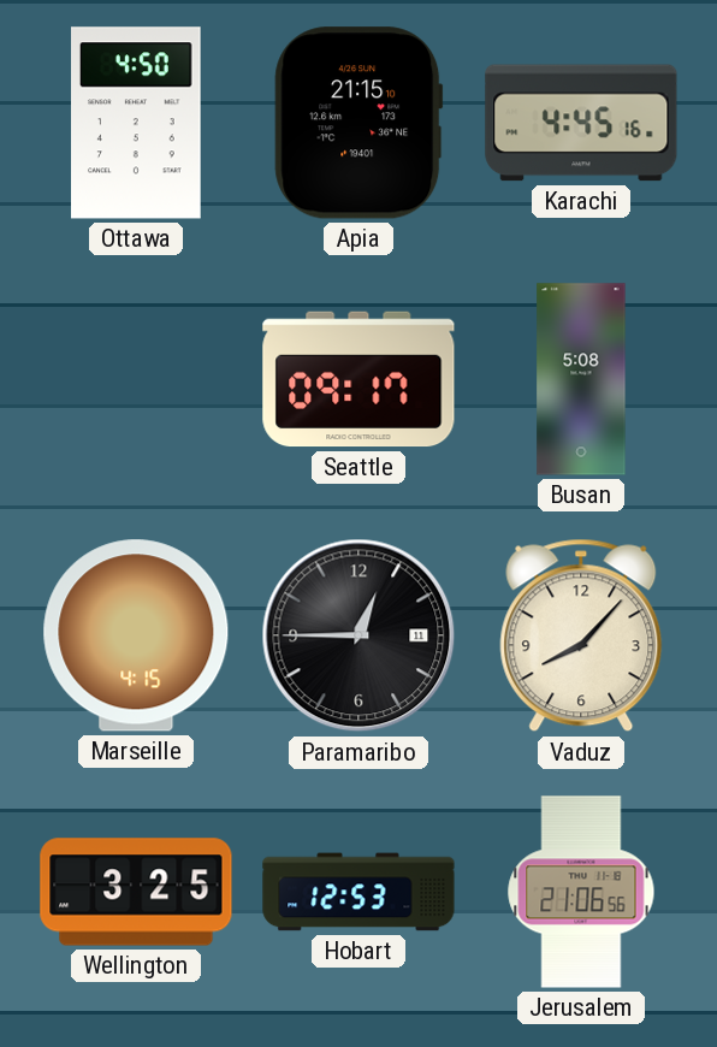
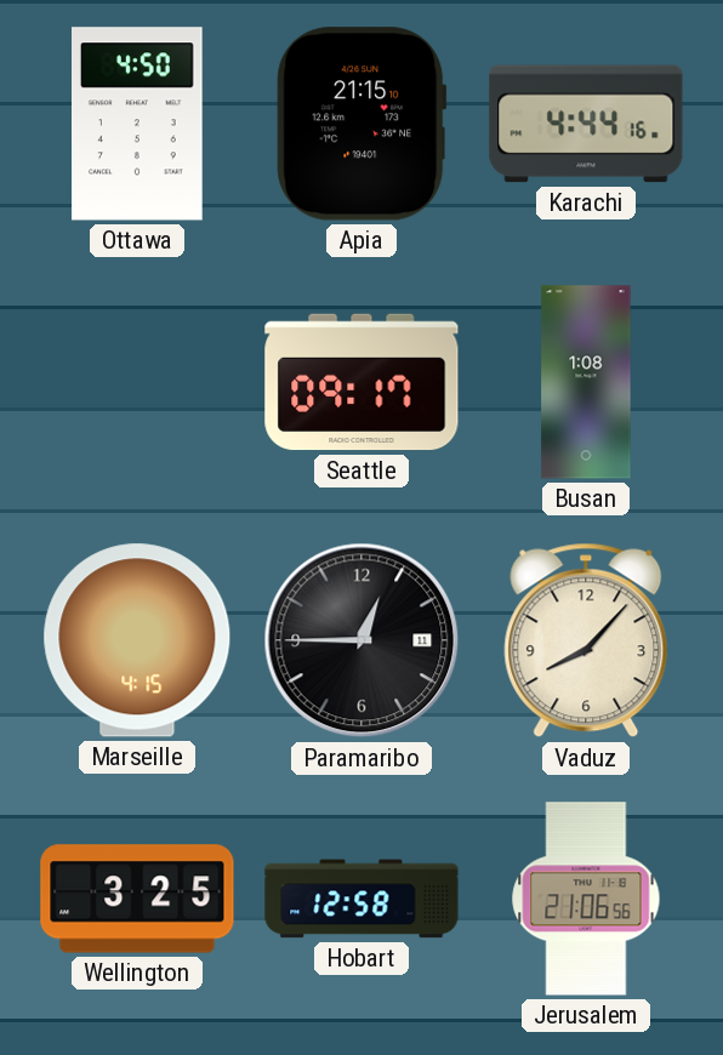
Karachi: 4:45 -> 4:44
Busan: 5:08 -> 1:08
Hobart: 12:53 -> 12:58
